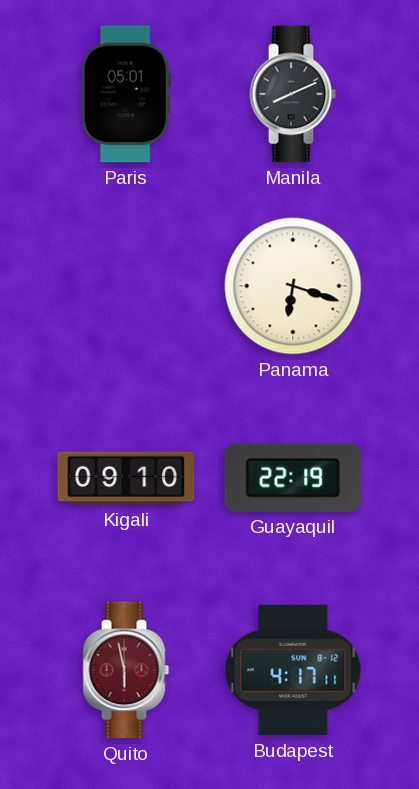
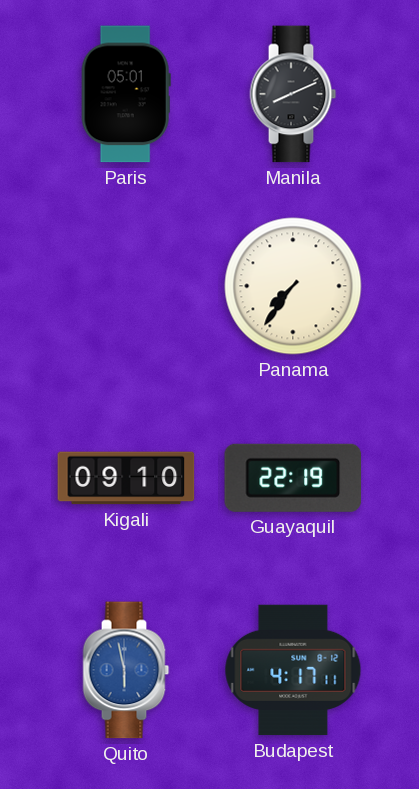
Panama: 6:18 -> 7:36
Quito dial: burgundy -> blue
